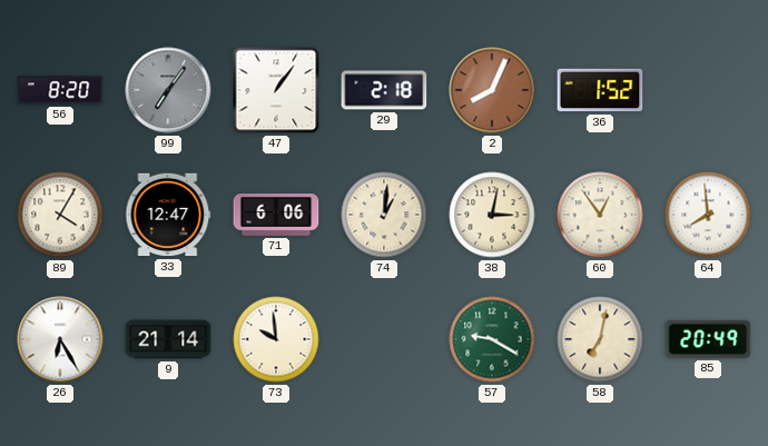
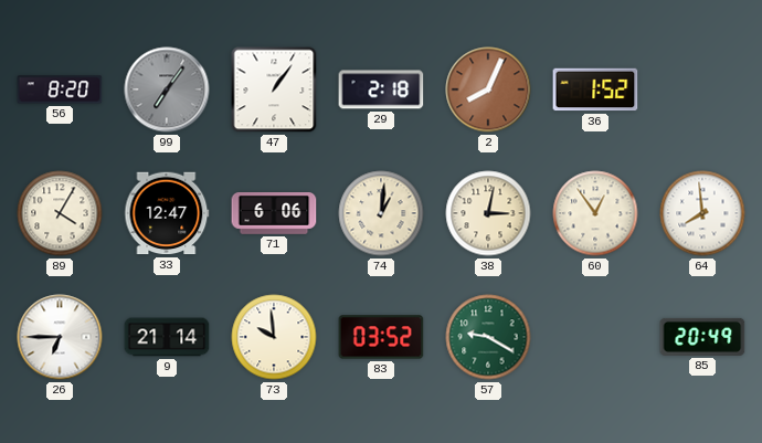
26: 6:25 -> 6:45
83: none -> 03:52
58: 7:02 -> none
